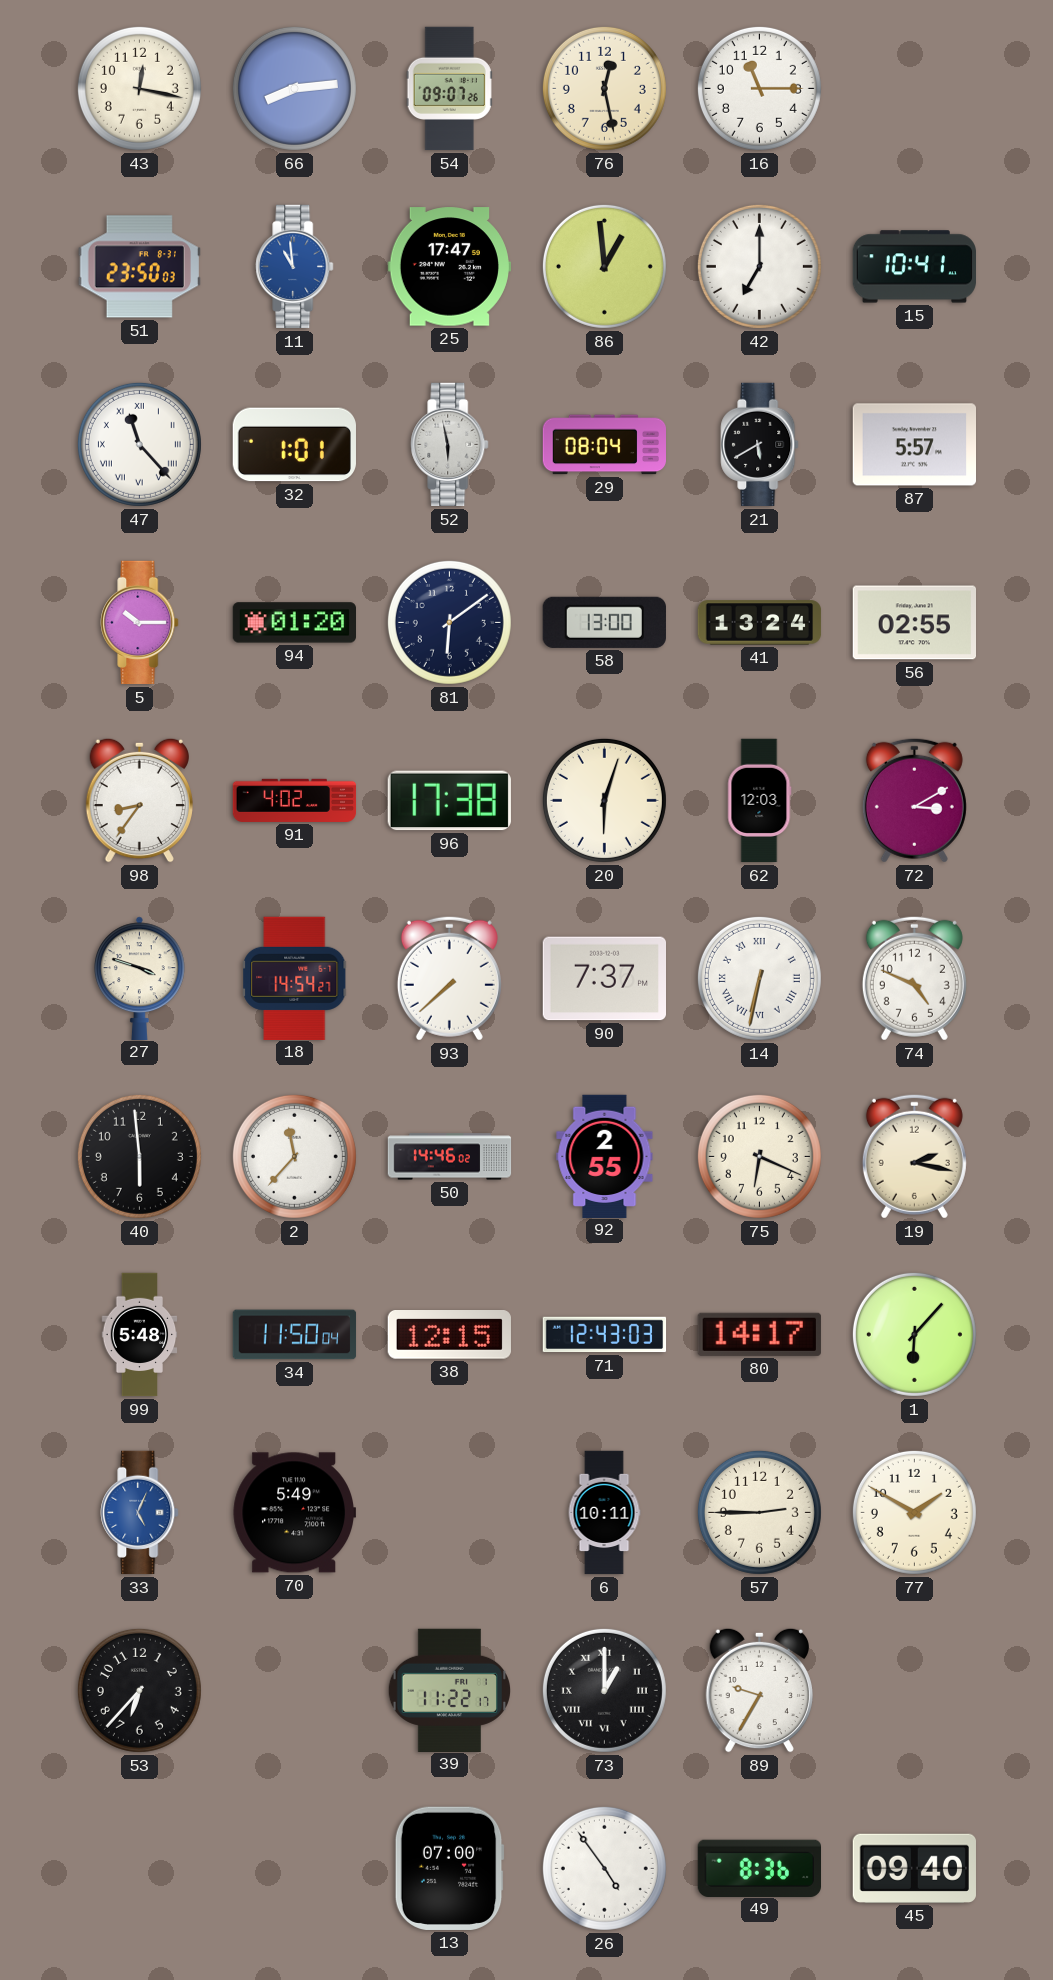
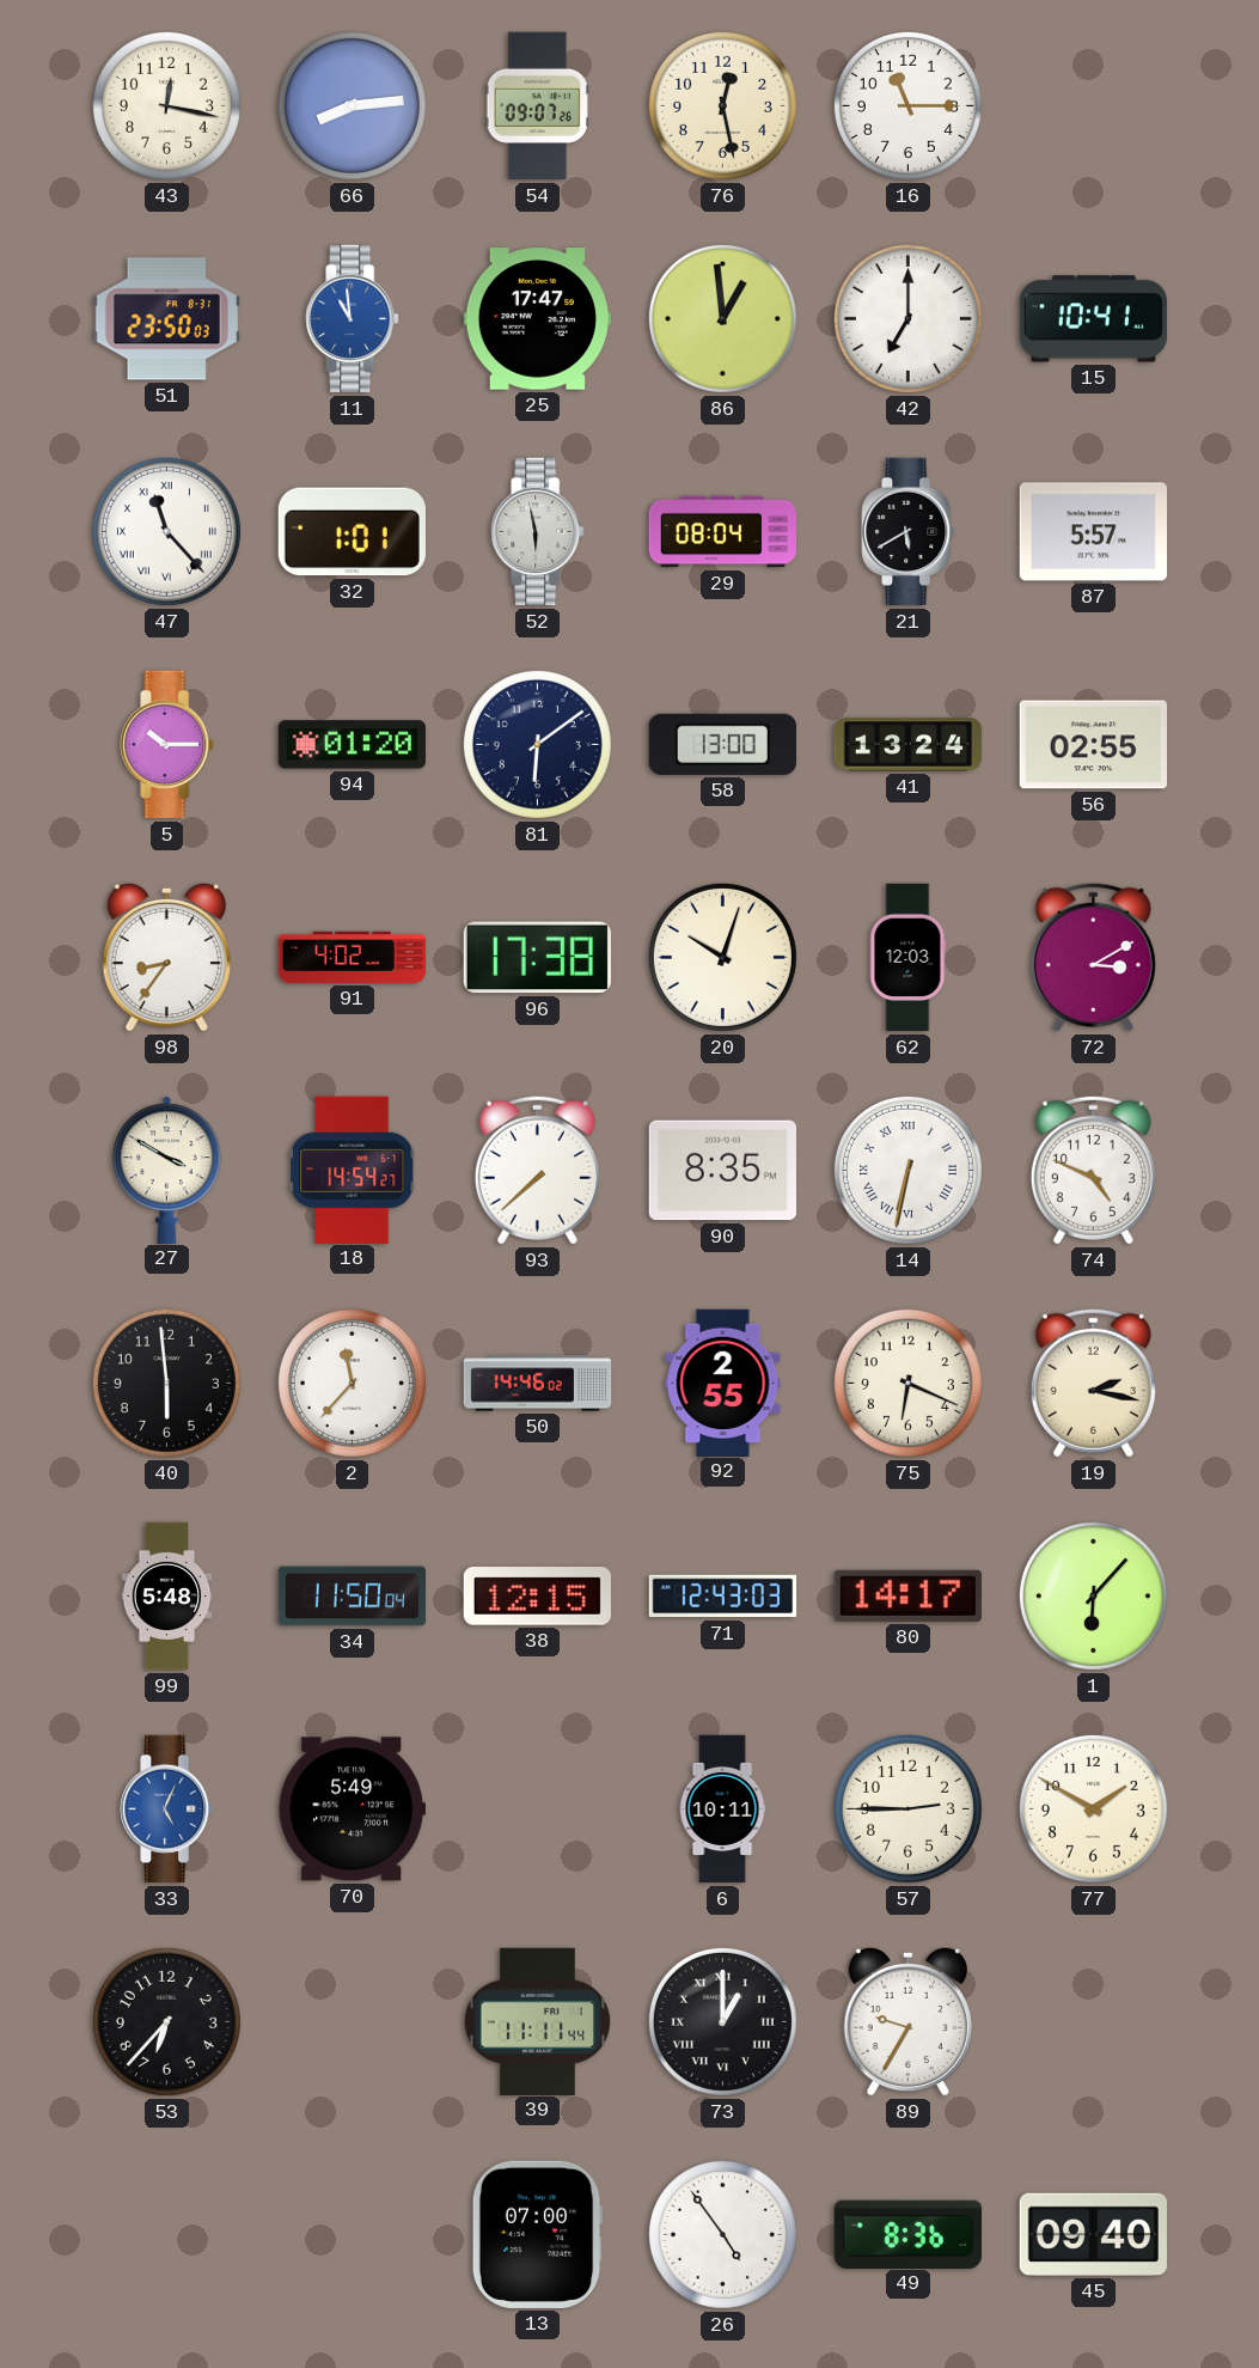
20: 6:03 -> 10:03
27: 3:48 -> 3:50
90: 7:37 -> 8:35
39: 11:22 -> 11:11
